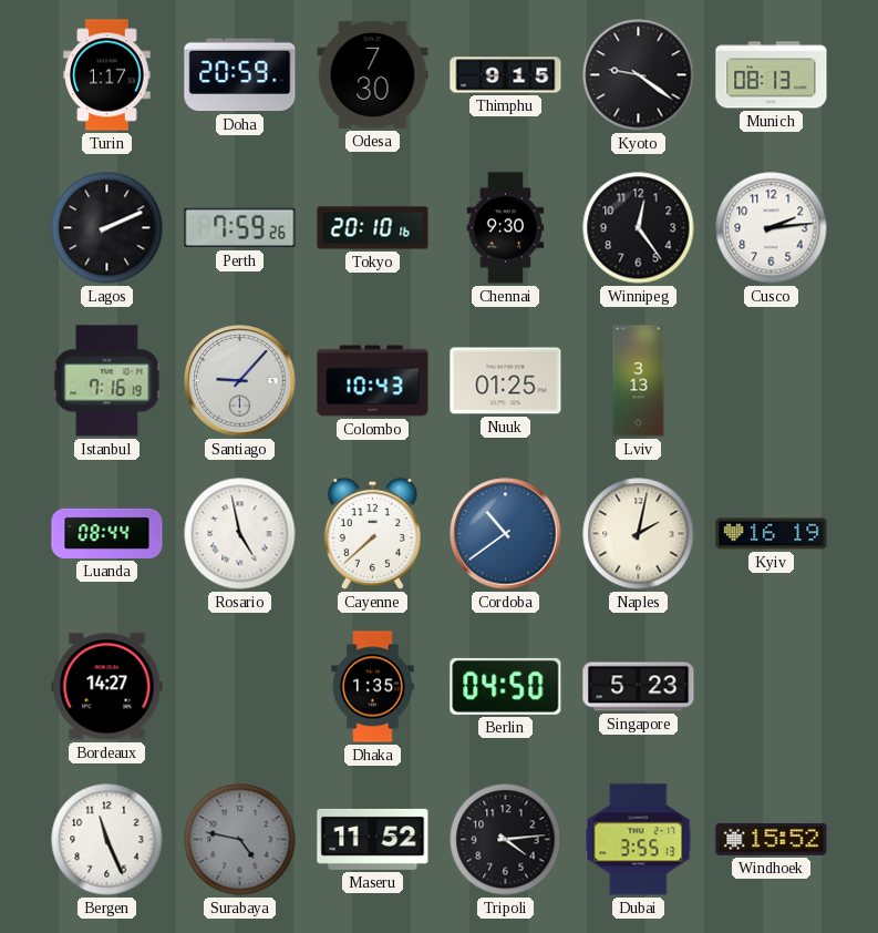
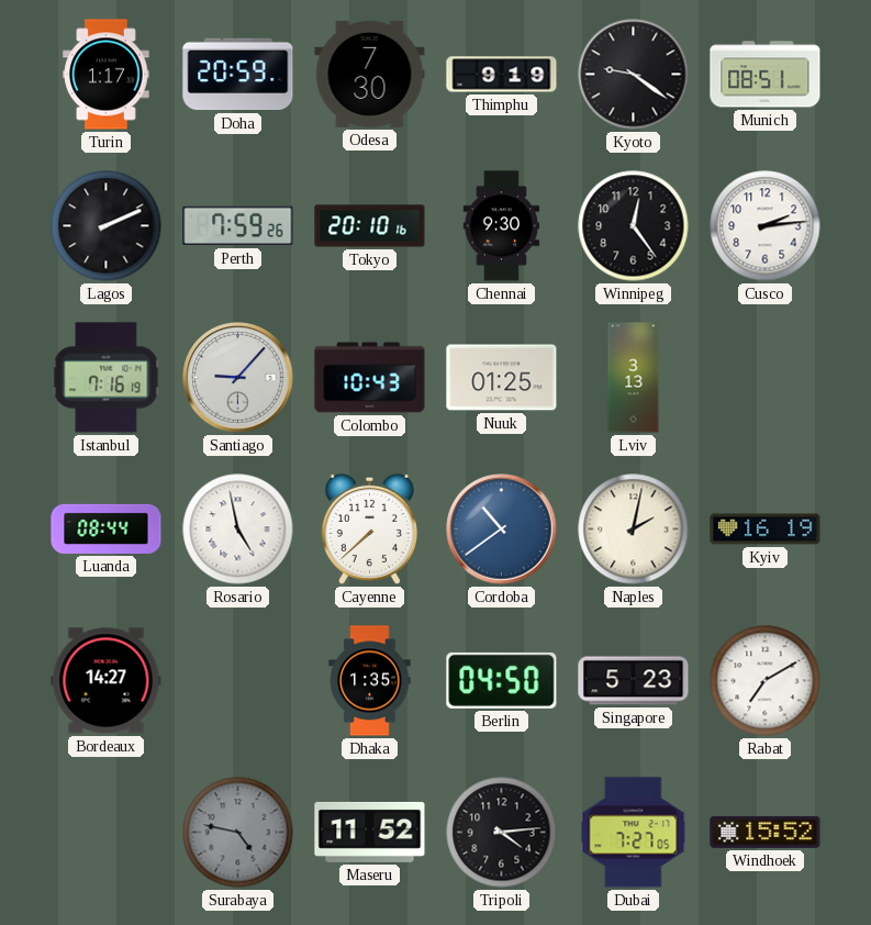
Thimphu: 9:15 -> 9:19
Munich: 08:13 -> 08:51
Rabat: none -> 7:10
Bergen: 11:26 -> none
Dubai: 3:55 -> 7:27
